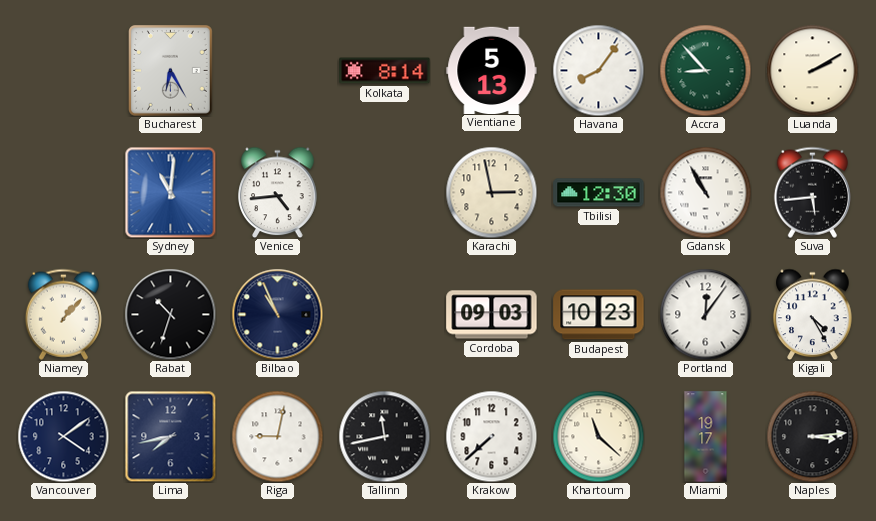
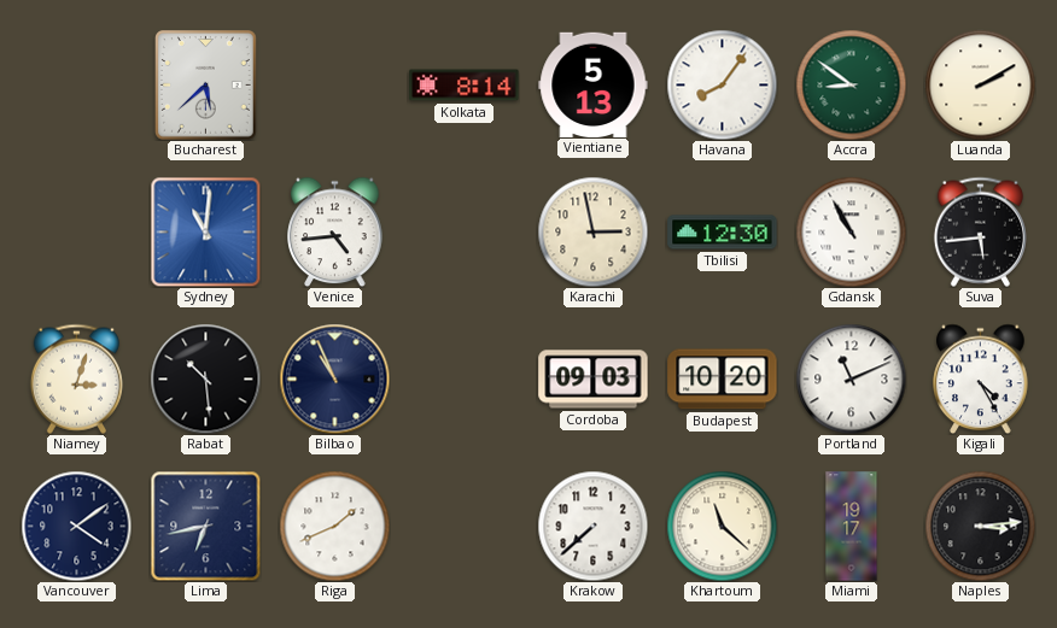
Bucharest: 6:25 -> 5:38
Accra: 8:53 -> 8:51
Niamey: 1:07 -> 3:03
Rabat: 10:33 -> 10:29
Budapest: 10:23 -> 10:20
Portland: 12:06 -> 11:11
Lima: 7:43 -> 6:43
Riga: 9:02 -> 1:41
Tallinn: 11:43 -> none
